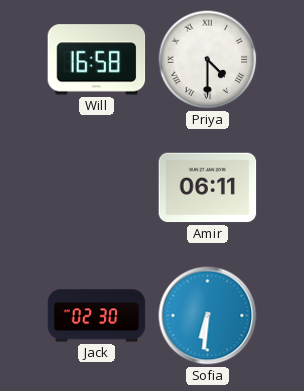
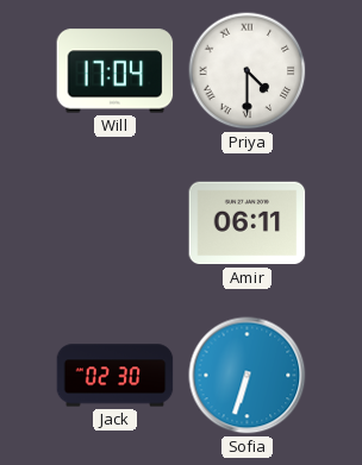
Will: 16:58 -> 17:04
Sofia: 6:31 -> 6:33
